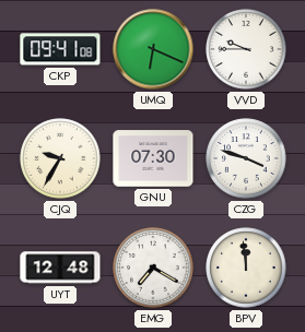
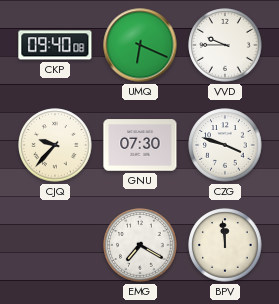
CKP: 09:41 -> 09:40
CJQ: 9:35 -> 9:37
UYT: 12:48 -> none
